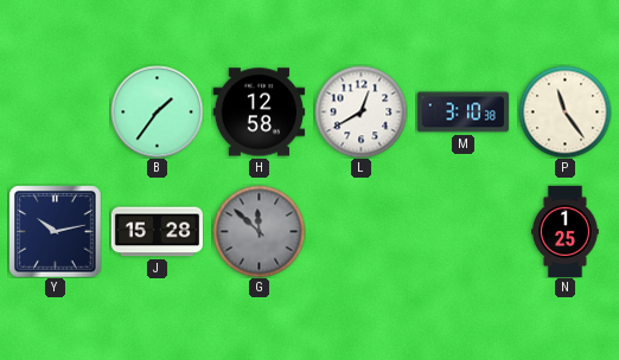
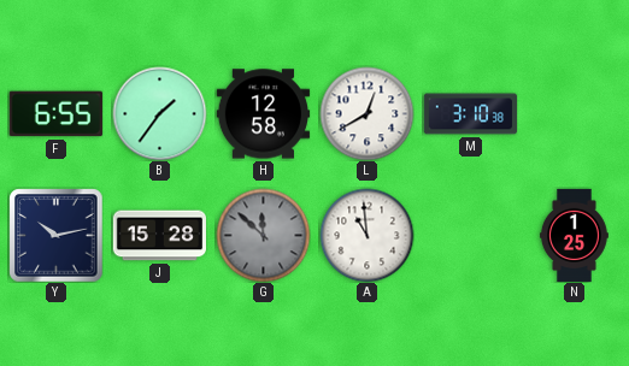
F: none -> 6:55
P: 11:24 -> none
A: none -> 10:59
